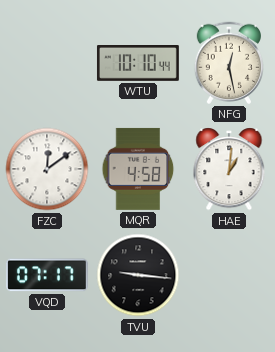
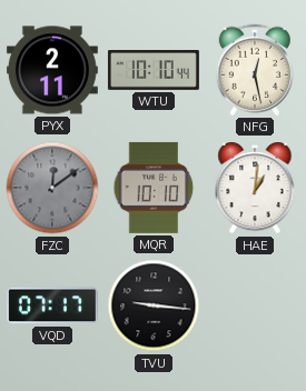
PYX: none -> 2:11
FZC dial: white -> grey
MQR: 4:58 -> 10:10
